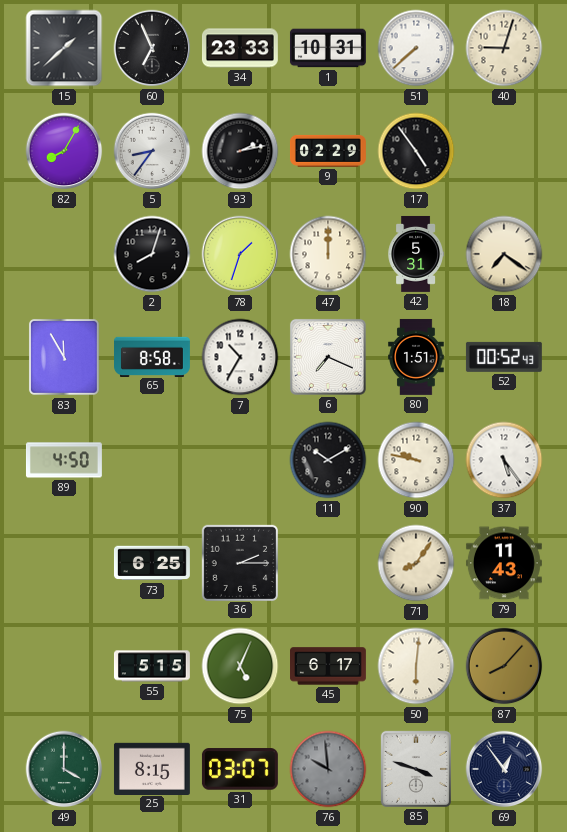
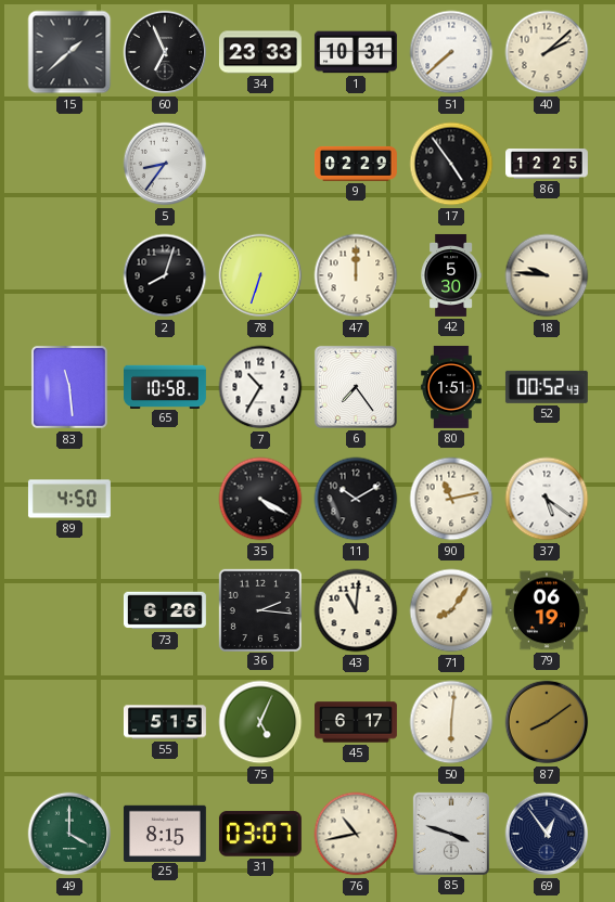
40: 9:03 -> 2:08
82: 8:05 -> none
93: 2:13 -> none
86: none -> 12:25
78: 1:33 -> 6:33
42: 5:31 -> 5:30
18: 7:21 -> 9:46
83: 11:55 -> 11:29
65: 8:58 -> 10:58
6: 7:19 -> 7:24
35: none -> 4:20
90: 9:47 -> 11:13
37: 5:24 -> 5:21
73: 6:25 -> 6:26
36: 2:15 -> 2:16
43: none -> 11:01
79: 11:43 -> 06:19
87: 8:07 -> 8:09
76: 9:59 -> 10:43
76 dial: grey -> cream
